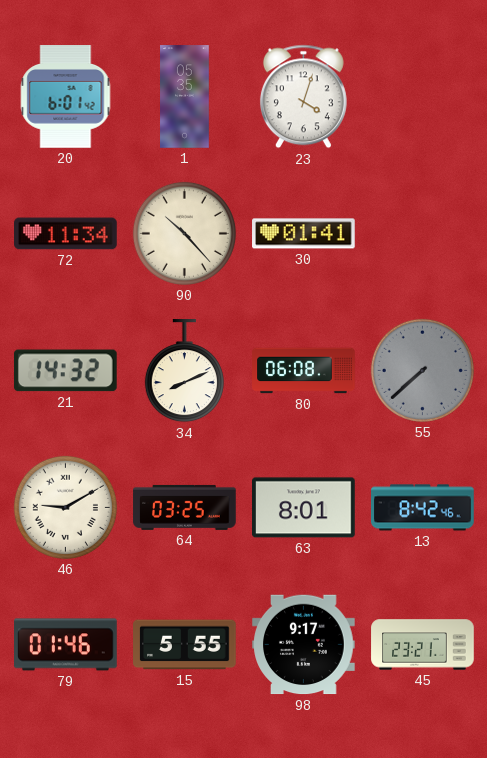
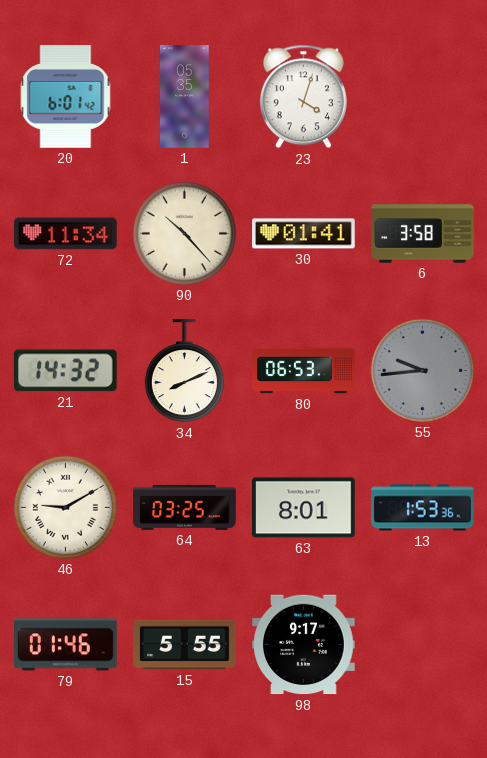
6: none -> 3:58
80: 06:08 -> 06:53
55: 7:38 -> 9:44
13: 8:42 -> 1:53
45: 23:21 -> none
